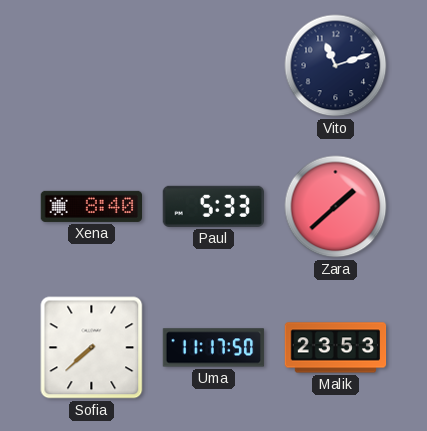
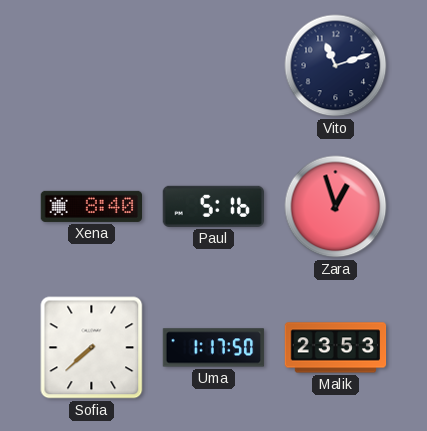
Paul: 5:33 -> 5:16
Zara: 1:38 -> 12:57
Uma: 11:17 -> 1:17
